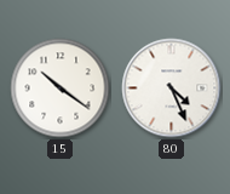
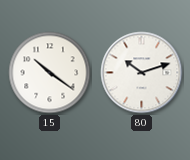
80: 4:26 -> 10:12
